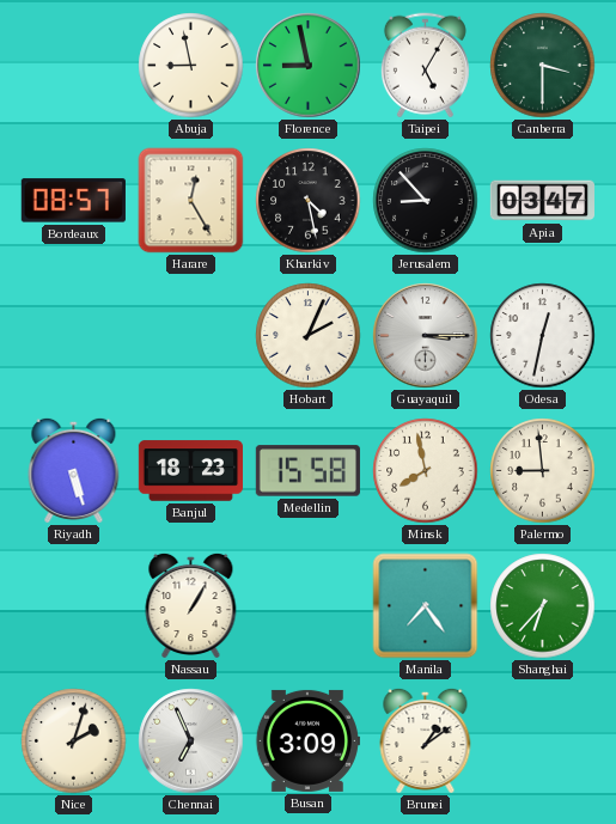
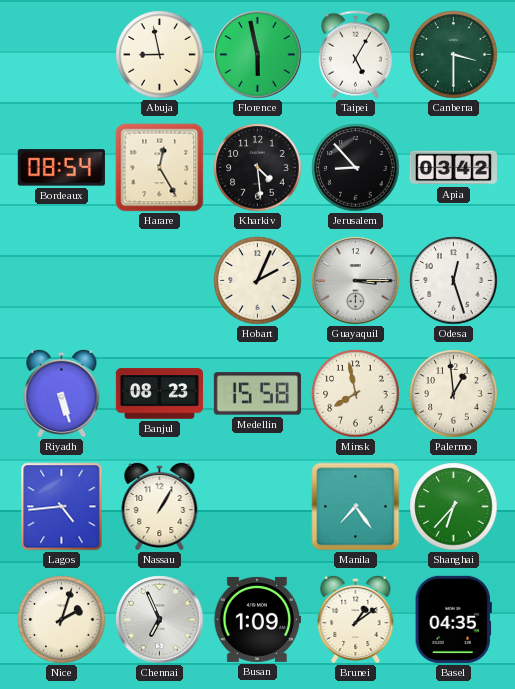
Florence: 8:58 -> 5:58
Bordeaux: 08:57 -> 08:54
Kharkiv: 4:28 -> 4:29
Apia: 03:47 -> 03:42
Odesa: 12:32 -> 12:27
Banjul: 18:23 -> 08:23
Palermo: 8:59 -> 12:59
Lagos: none -> 4:44
Busan: 3:09 -> 1:09
Basel: none -> 04:35
